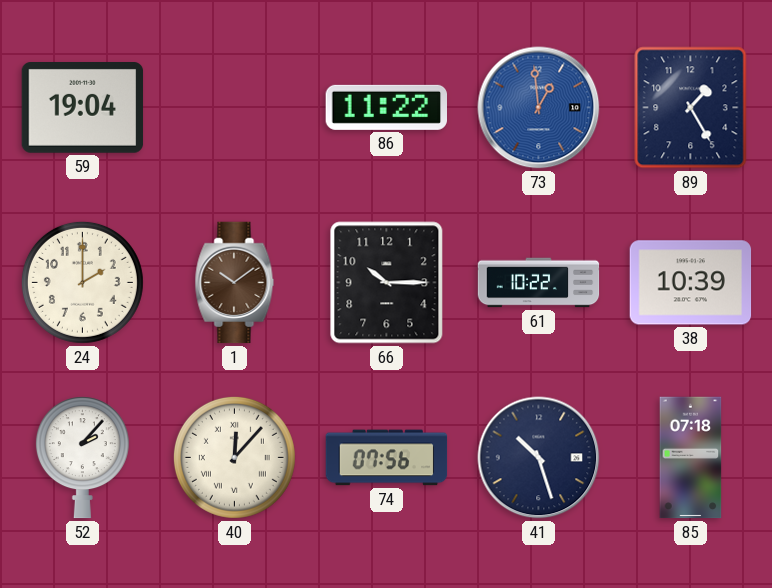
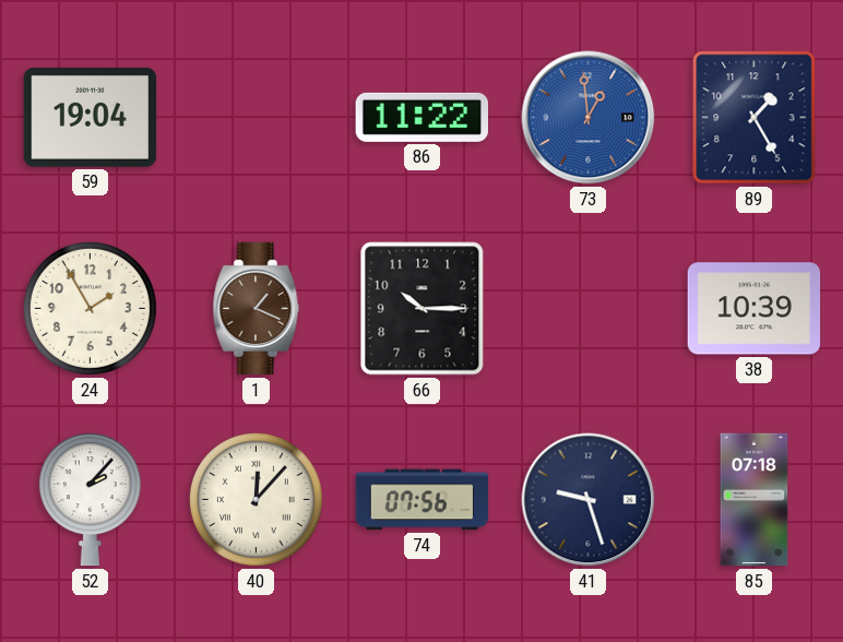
24: 2:00 -> 1:55
1: 10:09 -> 1:19
61: 10:22 -> none
41: 10:27 -> 9:27
